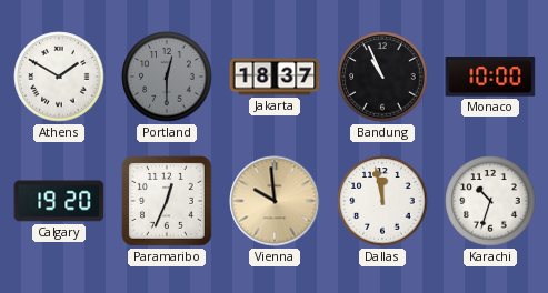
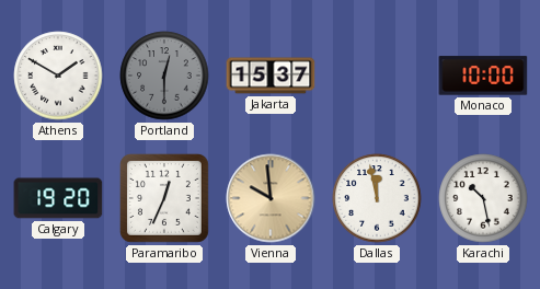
Jakarta: 18:37 -> 15:37
Bandung: 10:56 -> none
Karachi: 10:33 -> 10:28
